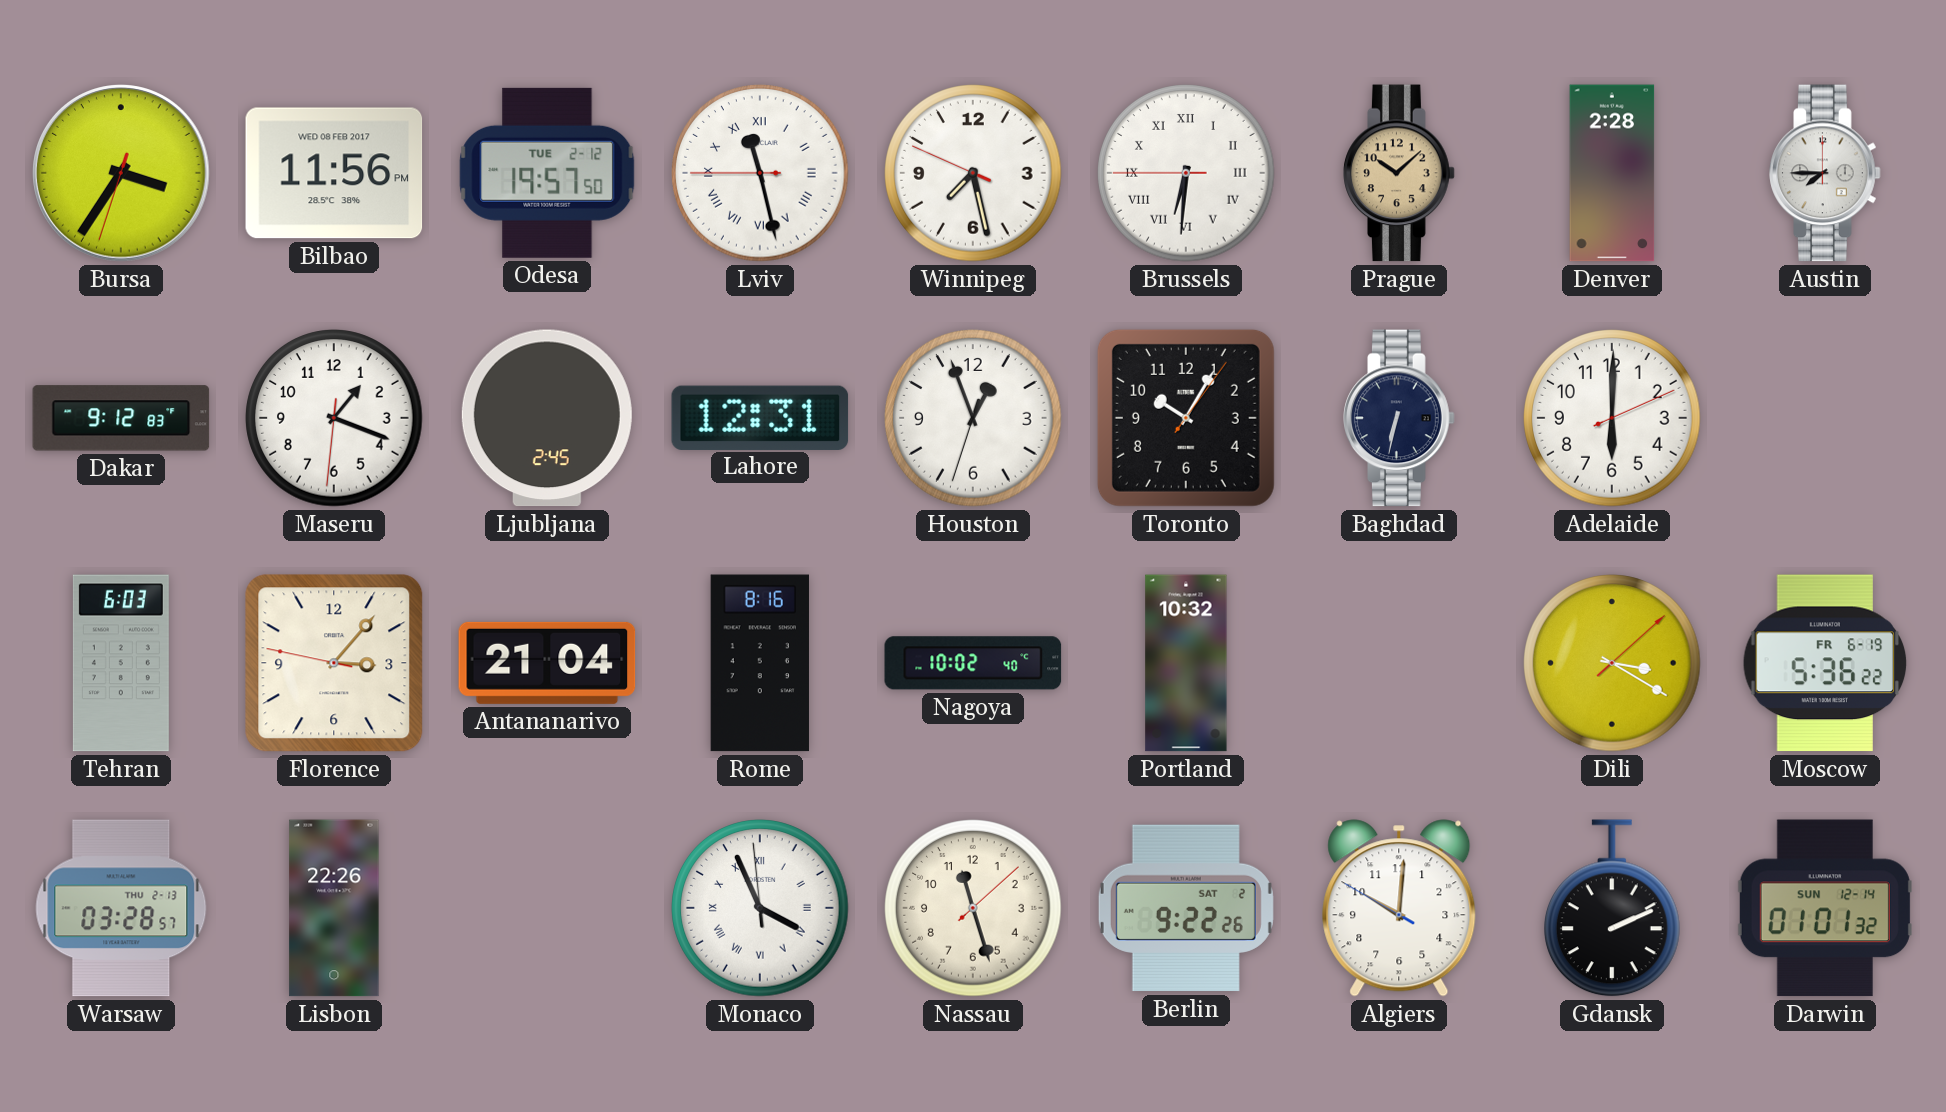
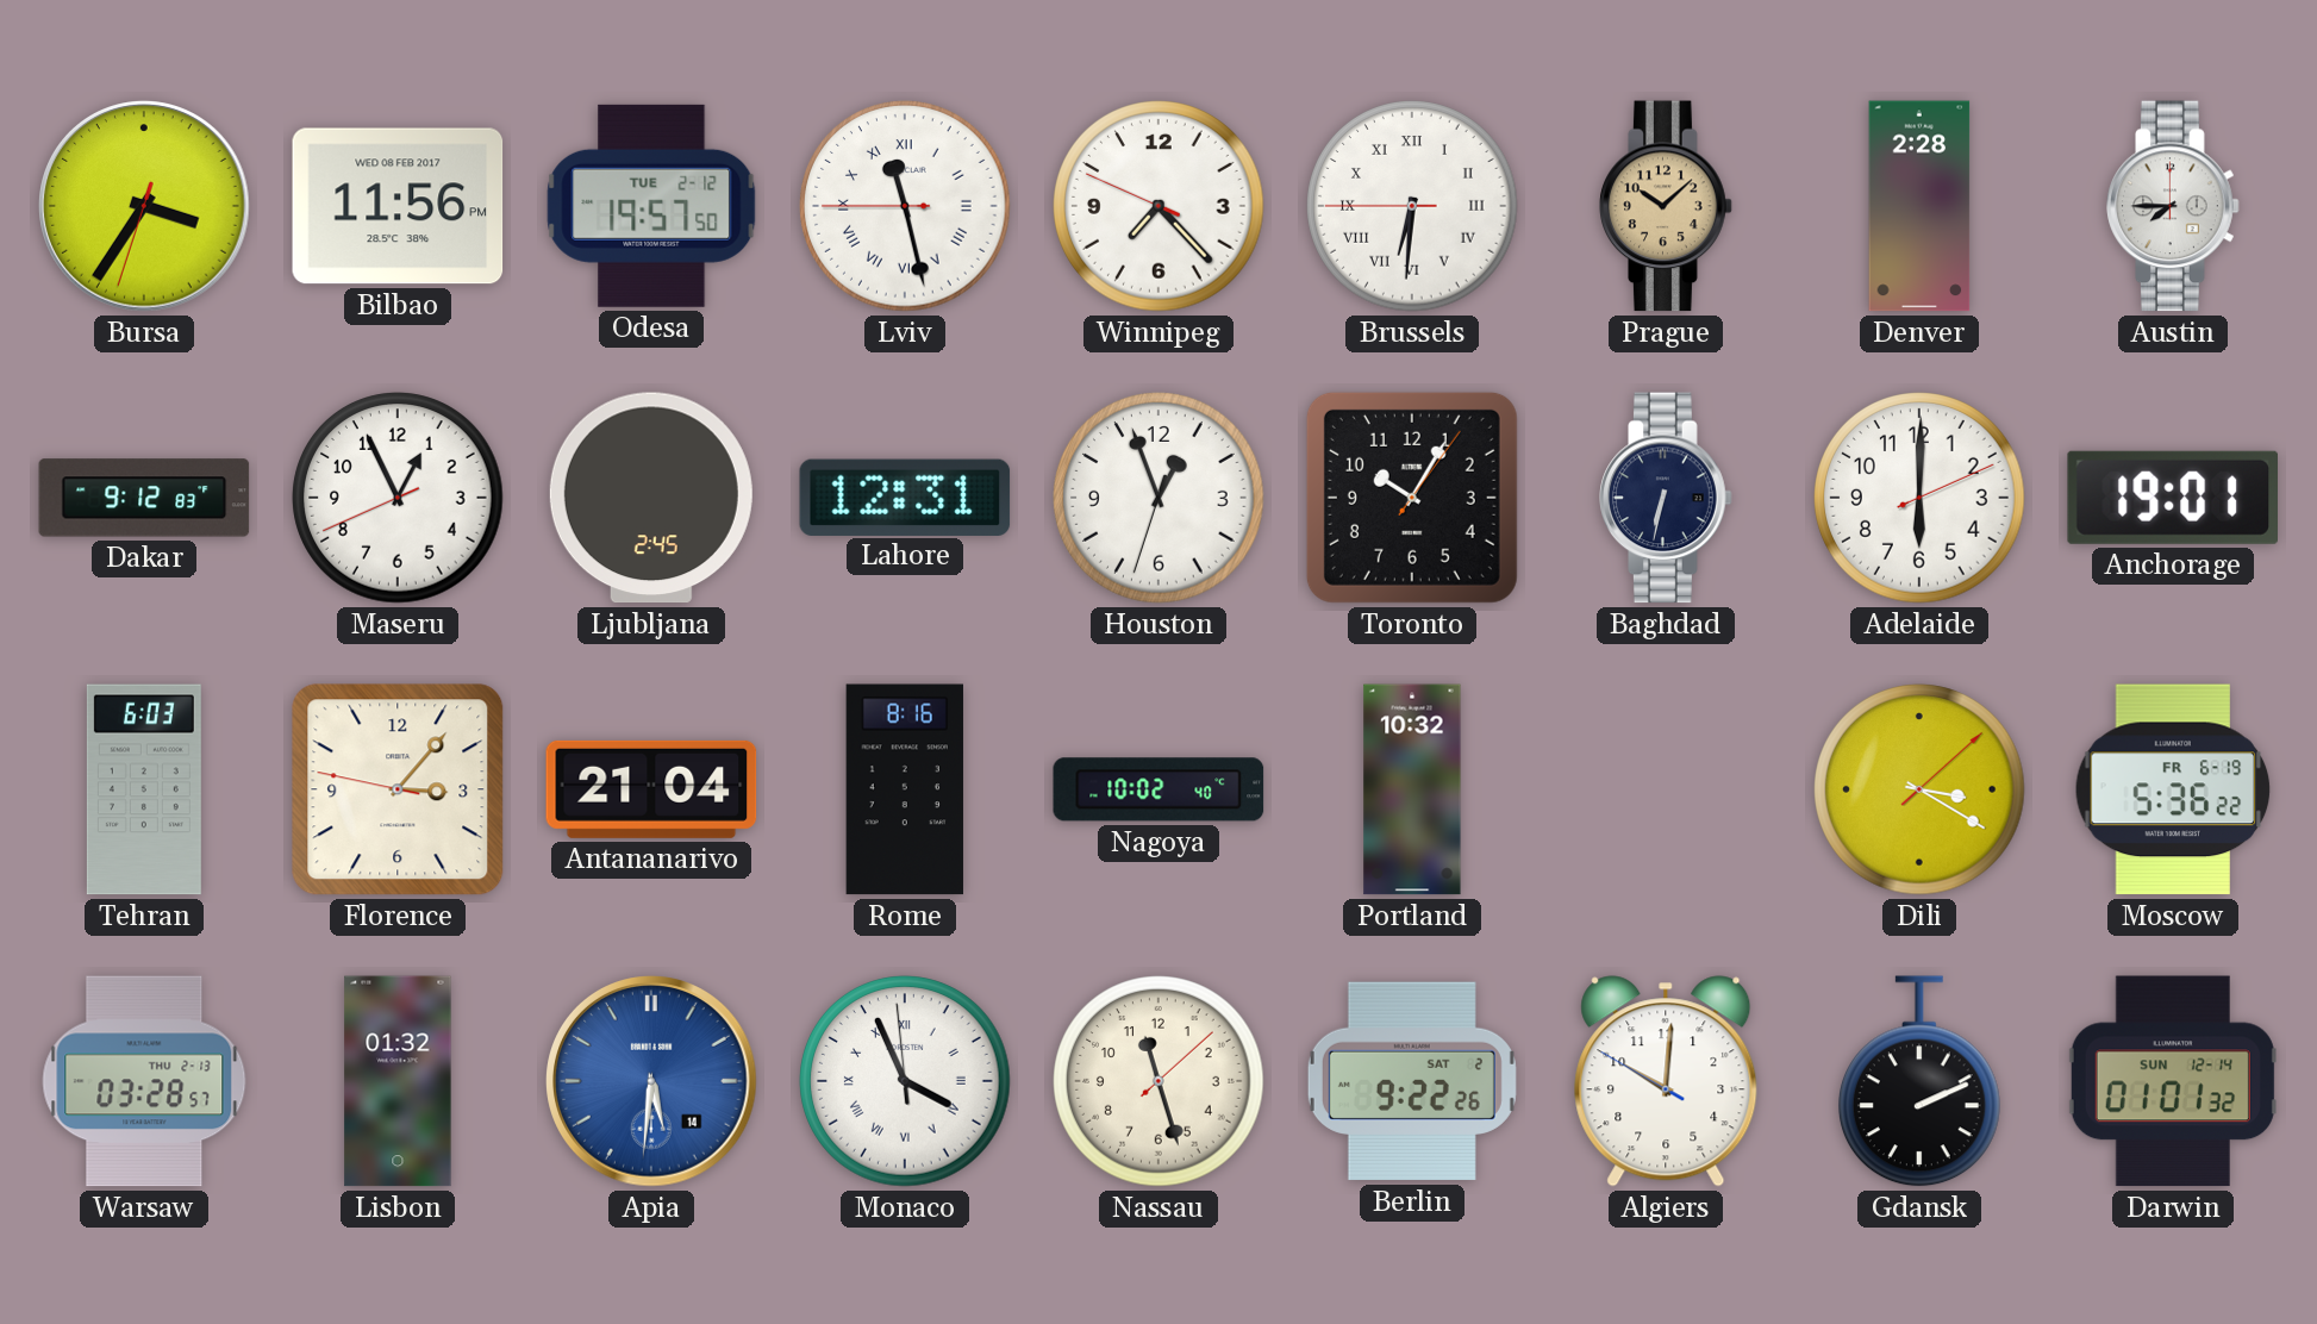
Winnipeg: 7:27 -> 7:22
Maseru: 1:18 -> 12:55
Anchorage: none -> 19:01
Lisbon: 22:26 -> 01:32
Apia: none -> 5:31
